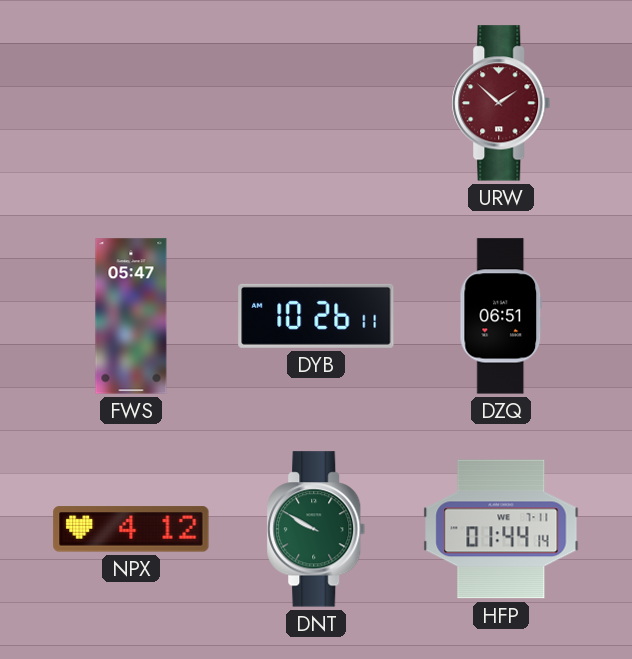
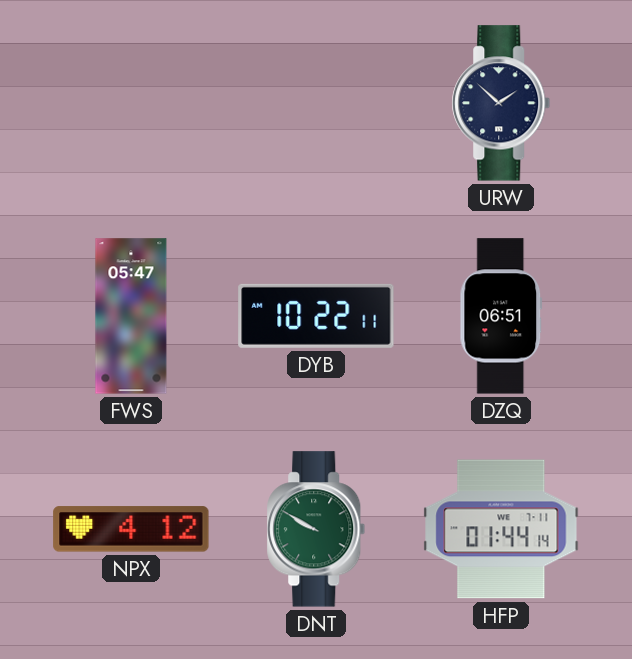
URW dial: burgundy -> navy
DYB: 10:26 -> 10:22
